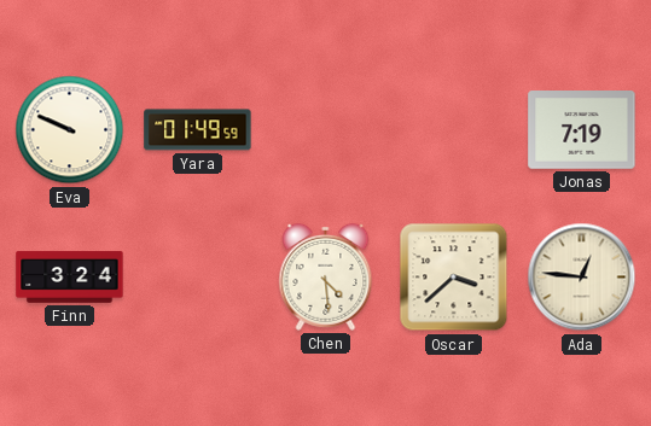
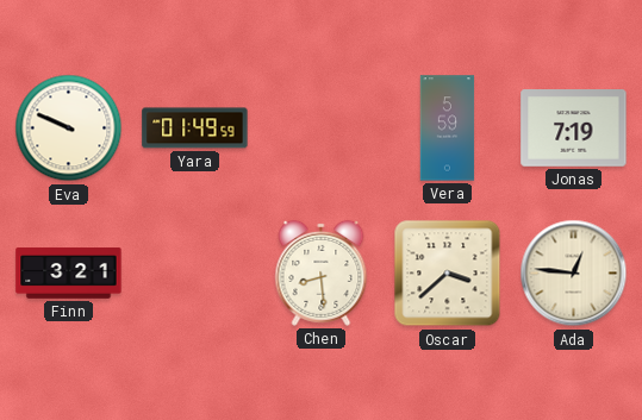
Vera: none -> 5:59
Finn: 3:24 -> 3:21
Chen: 4:29 -> 8:29
